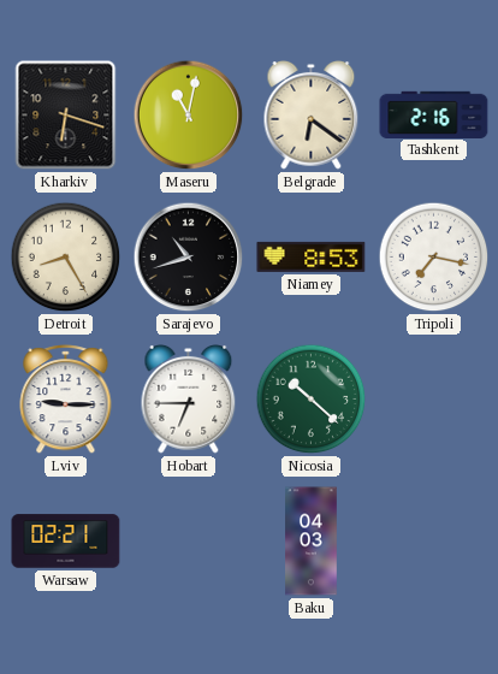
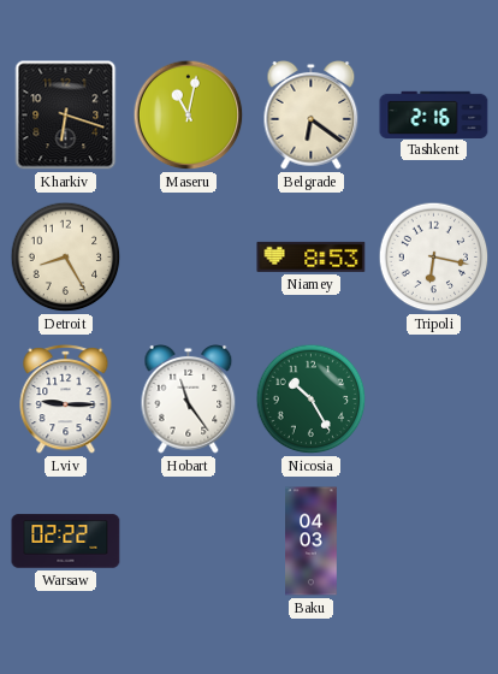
Sarajevo: 10:42 -> none
Tripoli: 7:17 -> 6:17
Hobart: 6:45 -> 11:24
Nicosia: 10:22 -> 10:25
Warsaw: 02:21 -> 02:22
